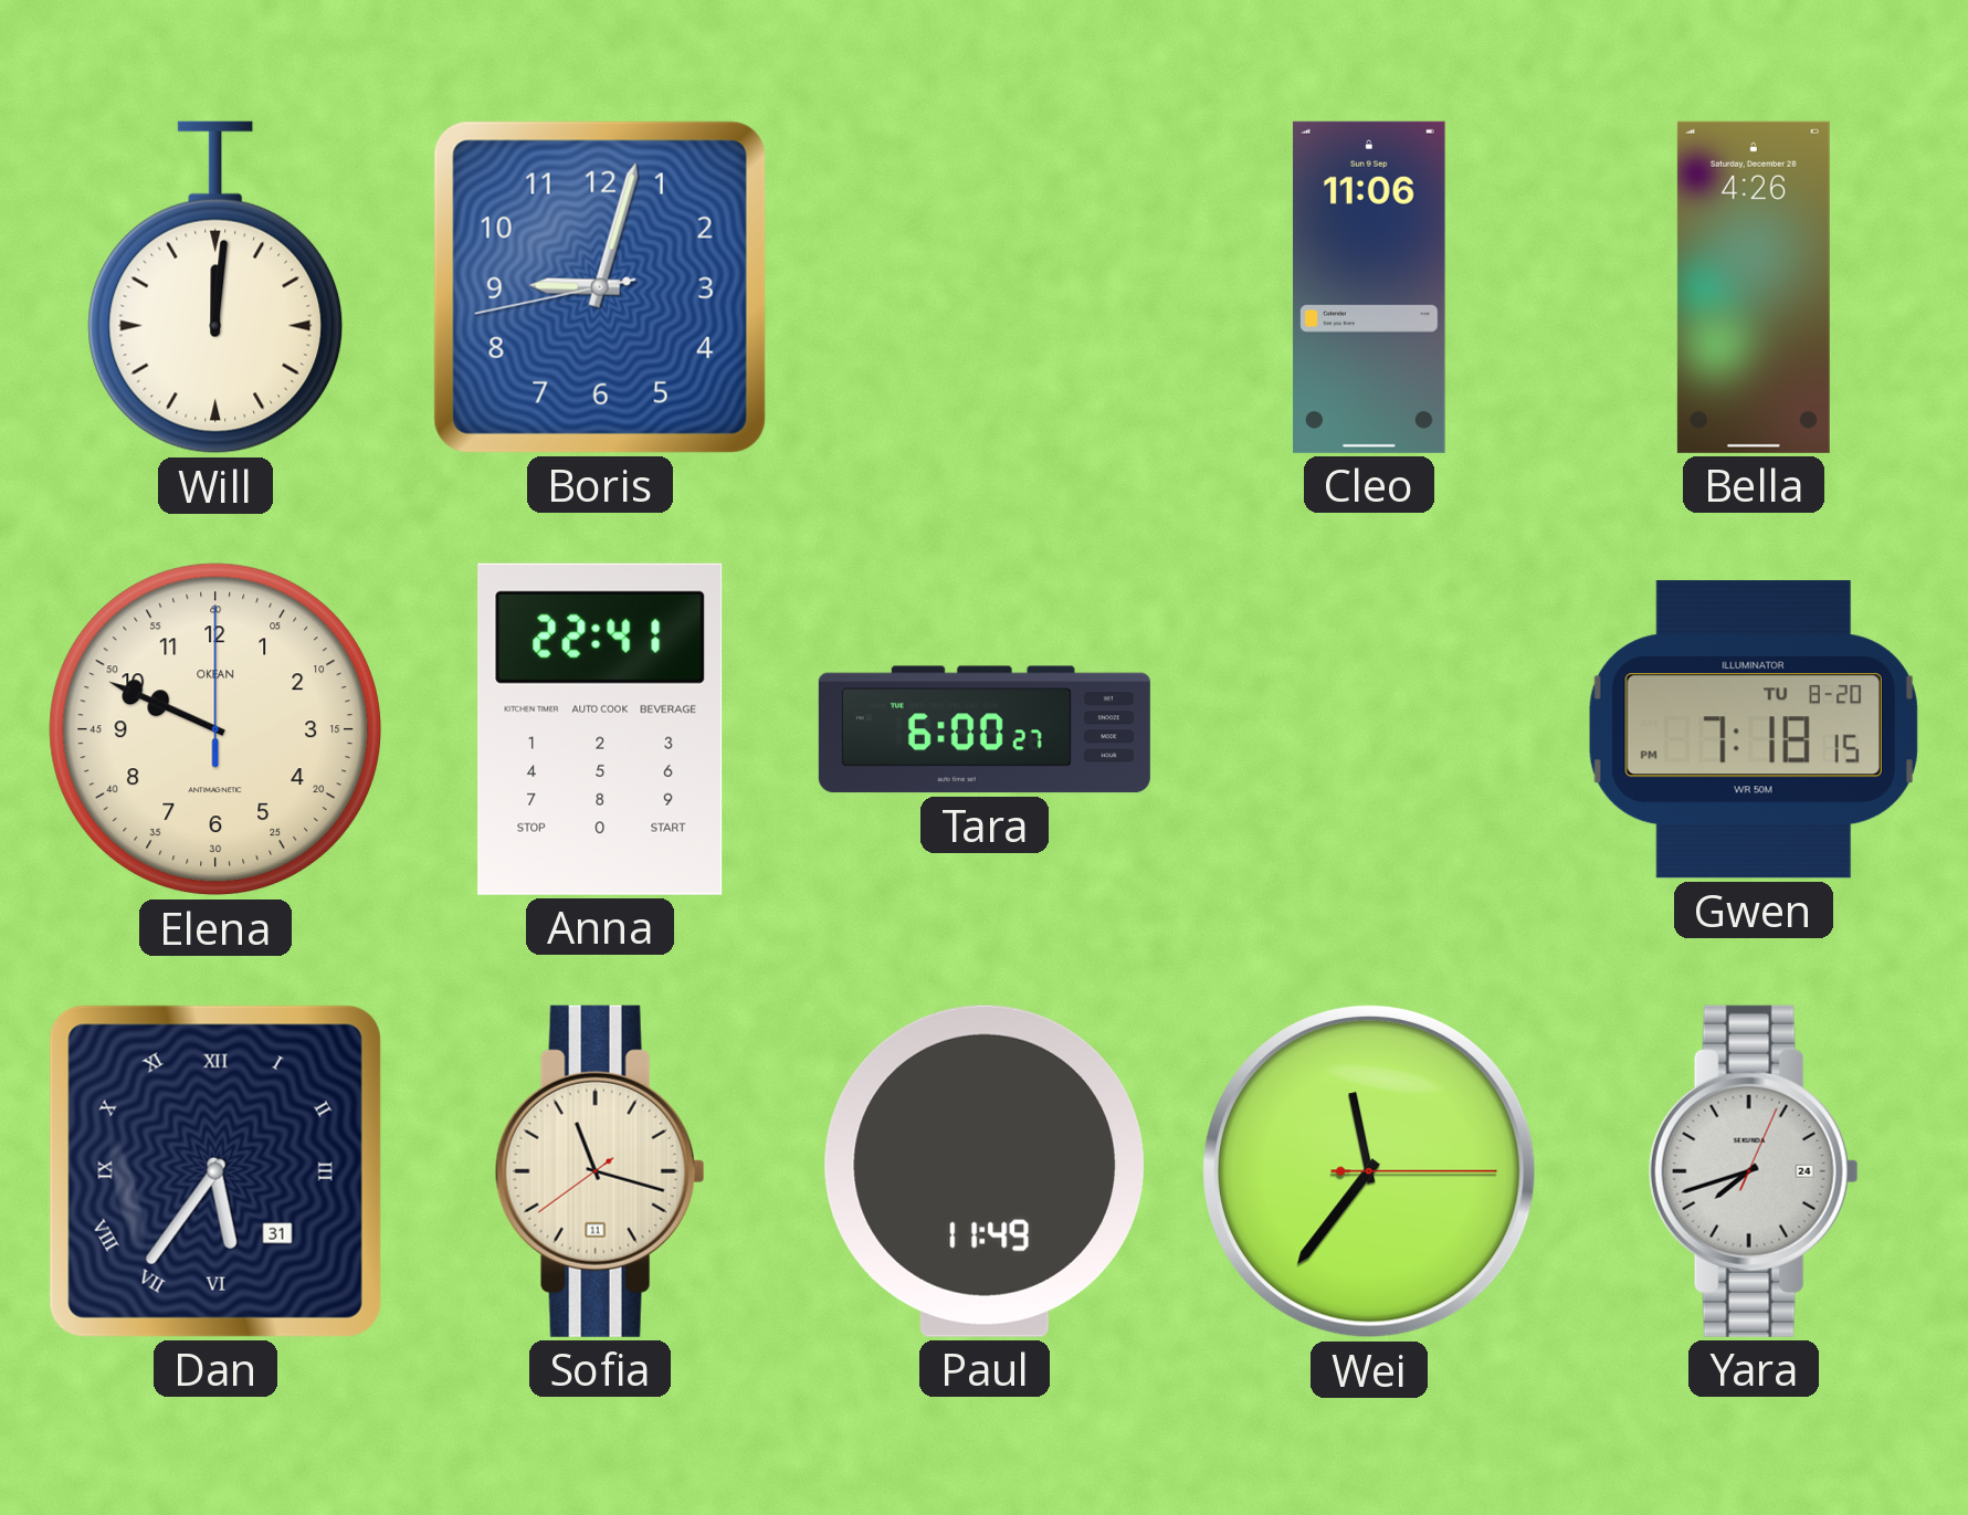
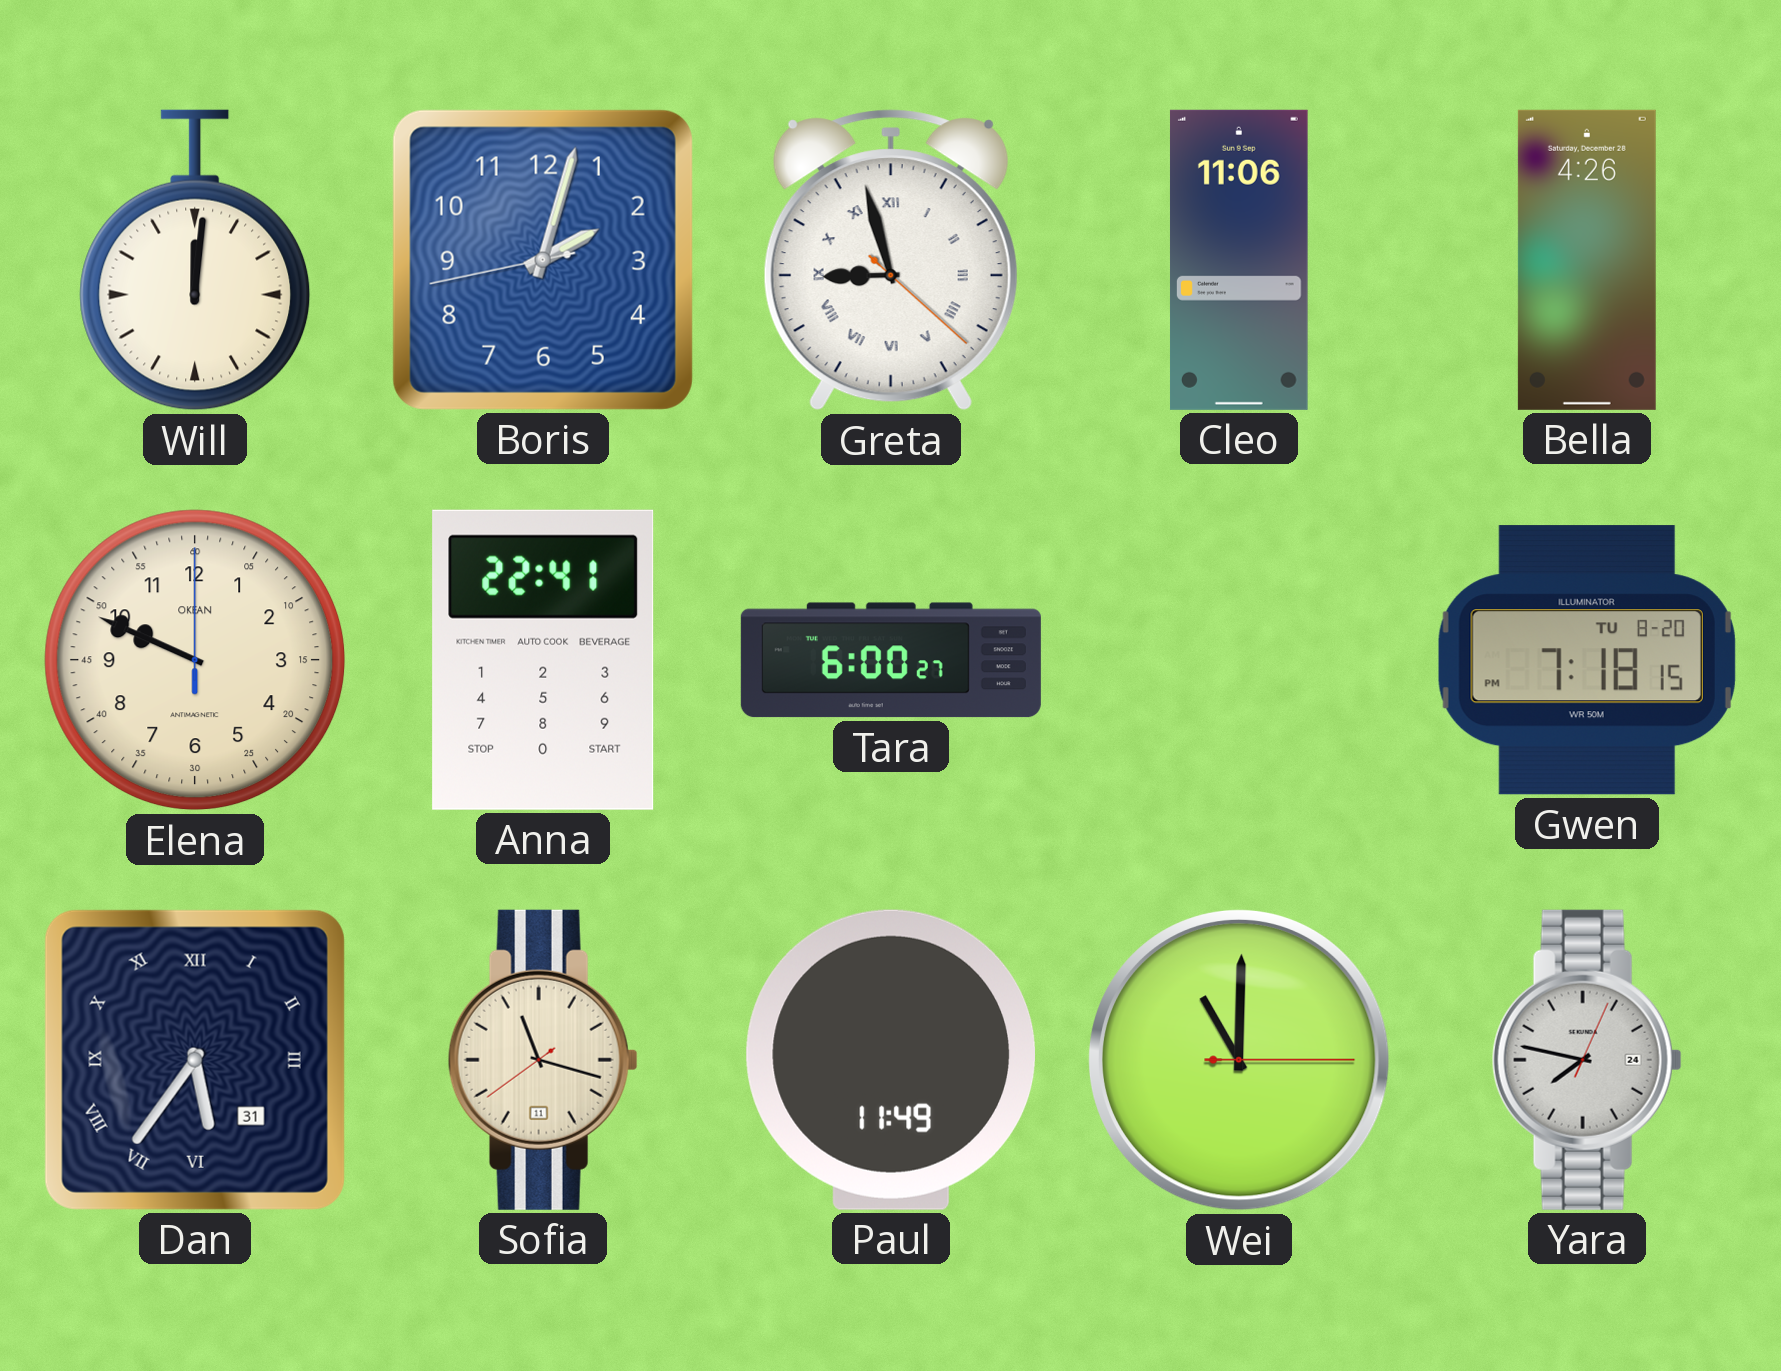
Boris: 9:02 -> 2:02
Greta: none -> 8:57
Wei: 11:36 -> 11:00
Yara: 7:42 -> 7:47
